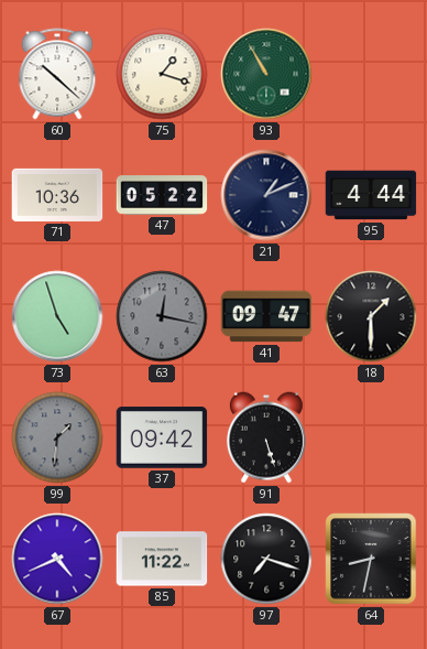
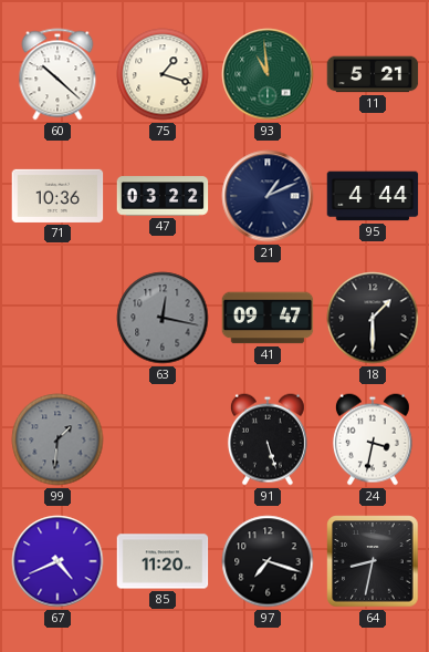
93: 10:55 -> 10:59
11: none -> 5:21
47: 05:22 -> 03:22
73: 4:57 -> none
37: 09:42 -> none
24: none -> 3:32
85: 11:22 -> 11:20
